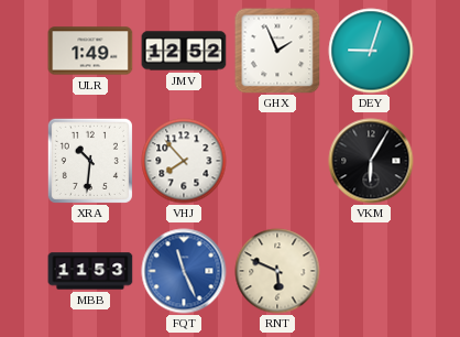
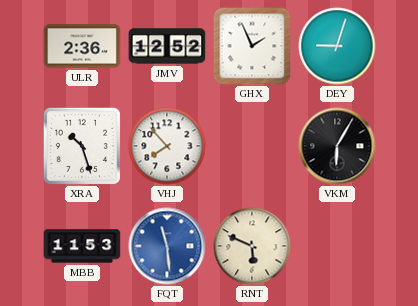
ULR: 1:49 -> 2:36
XRA: 10:31 -> 10:27
FQT: 11:26 -> 11:29
